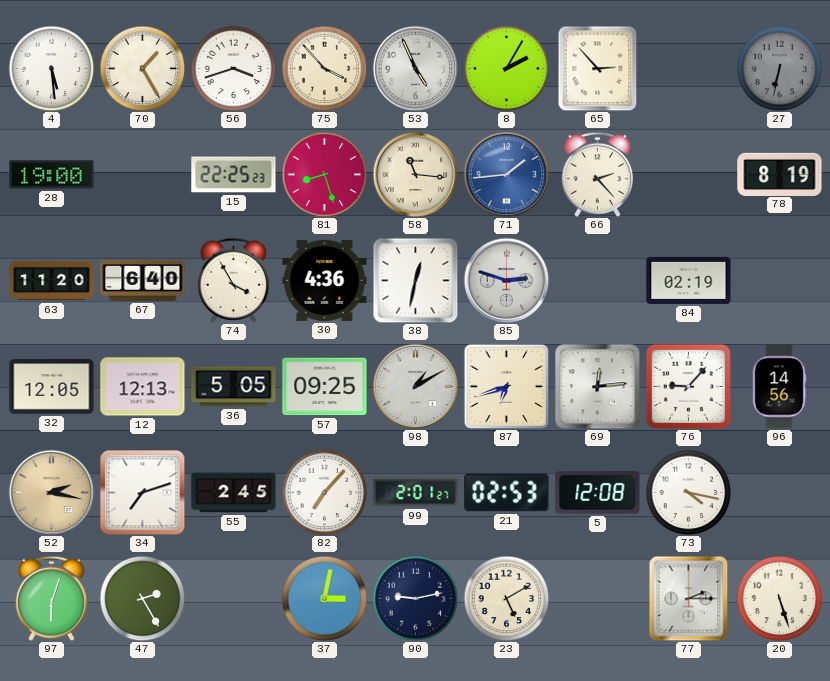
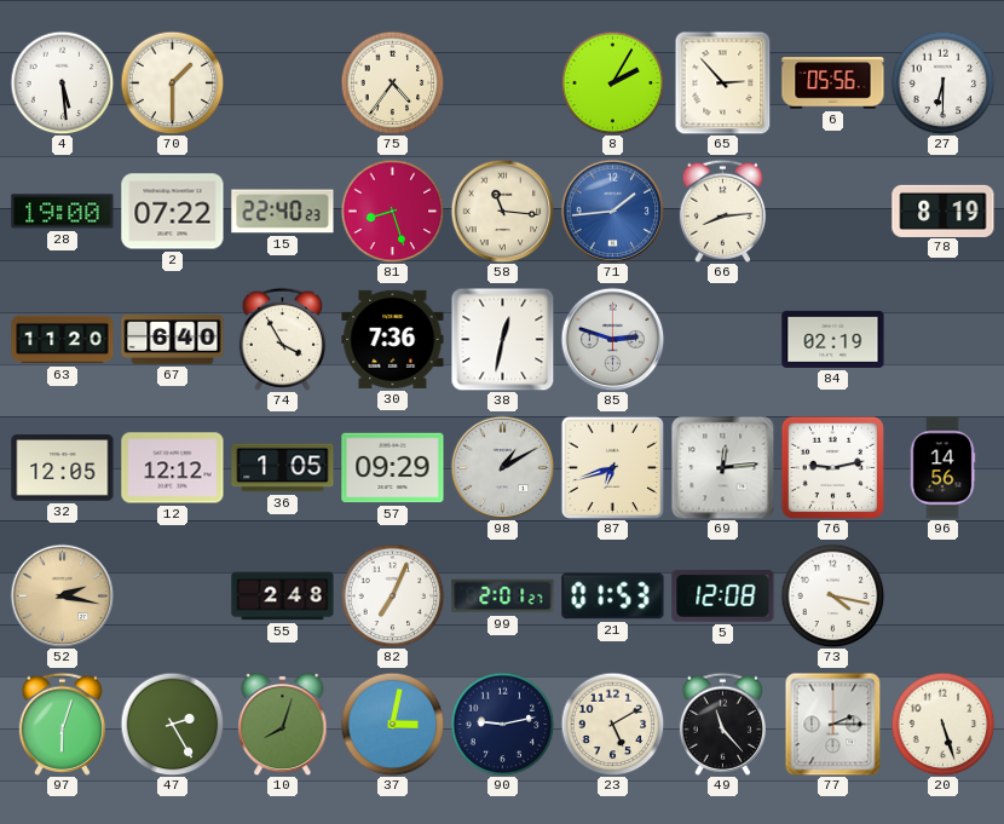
70: 1:25 -> 1:30
56: 3:42 -> none
75: 3:53 -> 4:36
53: 4:56 -> none
6: none -> 05:56
27: 6:32 -> 6:30
27 dial: grey -> white
2: none -> 07:22
15: 22:25 -> 22:40
66: 2:23 -> 8:14
30: 4:36 -> 7:36
12: 12:13 -> 12:12
36: 5:05 -> 1:05
57: 09:25 -> 09:29
76: 9:07 -> 9:13
34: 7:12 -> none
55: 2:45 -> 2:48
82: 7:07 -> 7:04
21: 02:53 -> 01:53
10: none -> 8:03
49: none -> 11:23
